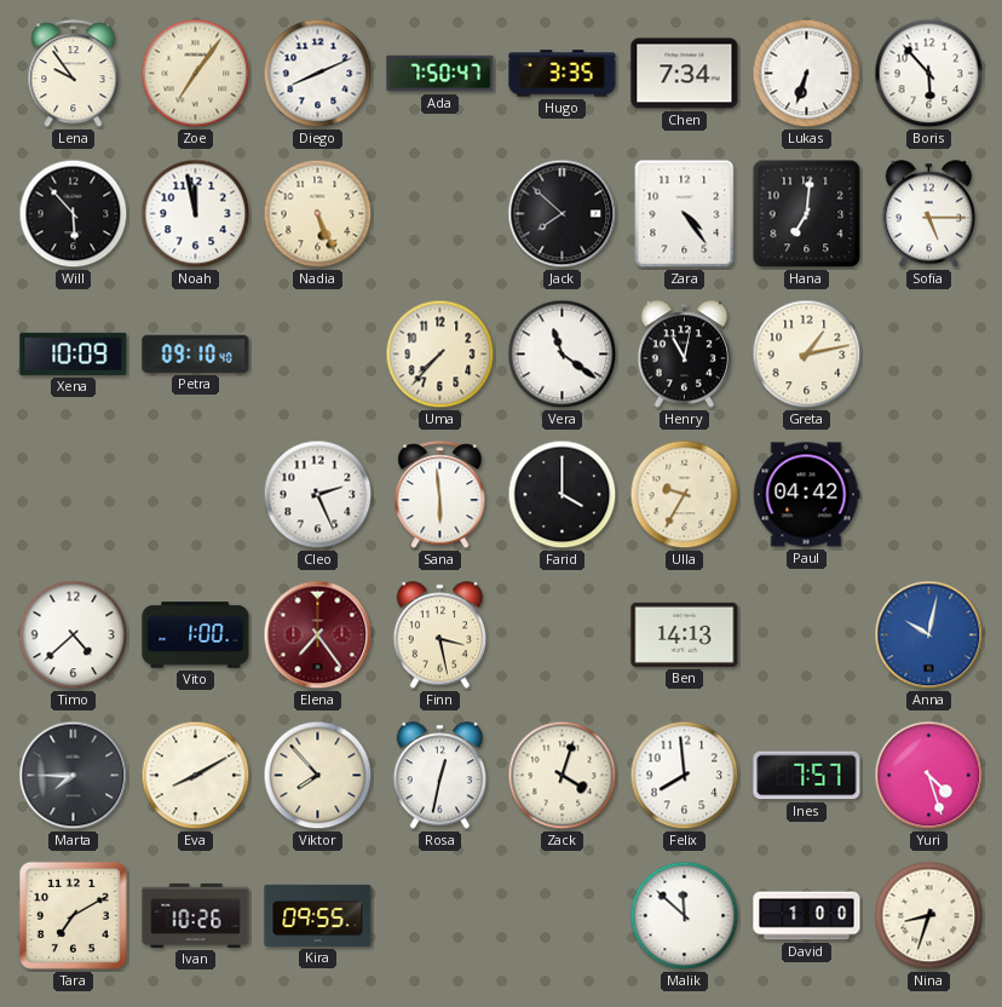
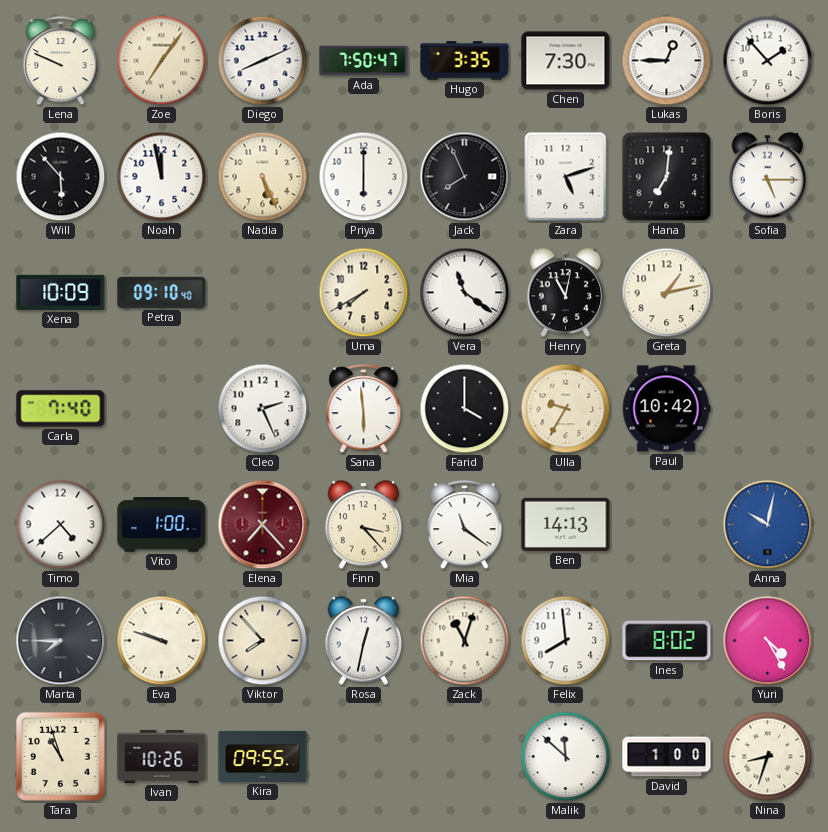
Lena: 9:54 -> 9:49
Chen: 7:34 -> 7:30
Lukas: 6:33 -> 12:45
Boris: 5:53 -> 1:53
Priya: none -> 6:00
Jack: 7:52 -> 7:56
Zara: 4:24 -> 5:12
Uma: 7:37 -> 7:40
Carla: none -> 7:40
Paul: 04:42 -> 10:42
Elena: 7:24 -> 7:23
Finn: 3:28 -> 3:23
Mia: none -> 11:21
Eva: 8:10 -> 9:48
Zack: 4:03 -> 11:03
Ines: 7:57 -> 8:02
Yuri: 4:27 -> 4:25
Tara: 7:10 -> 10:57
